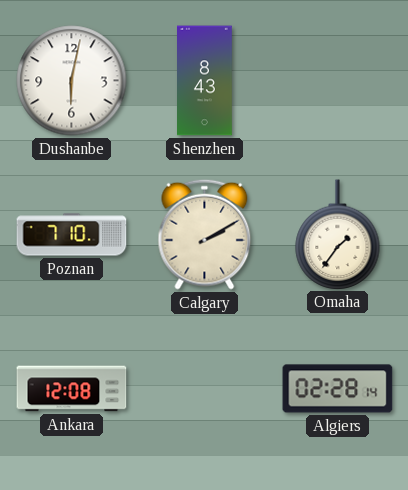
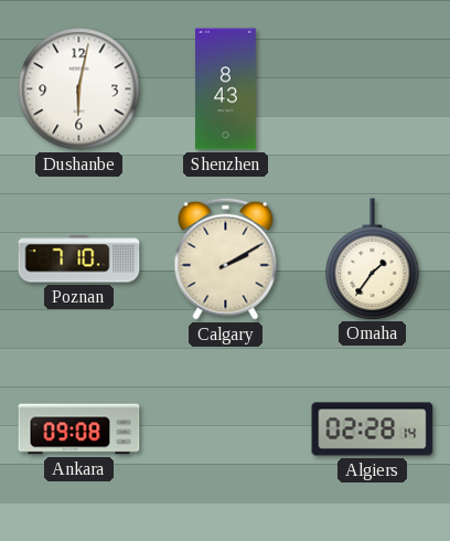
Ankara: 12:08 -> 09:08
